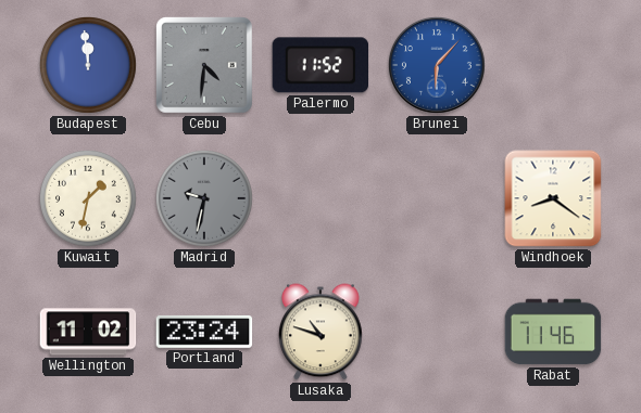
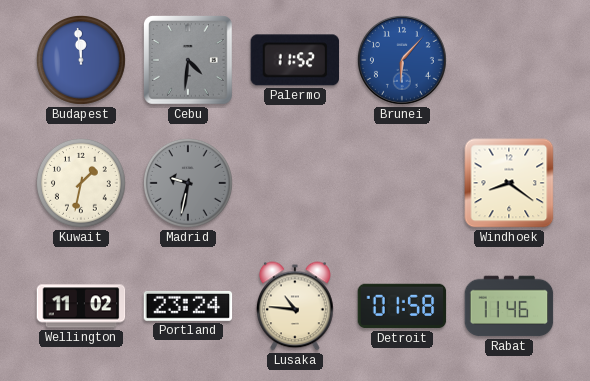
Lusaka: 10:48 -> 10:46
Detroit: none -> 01:58
